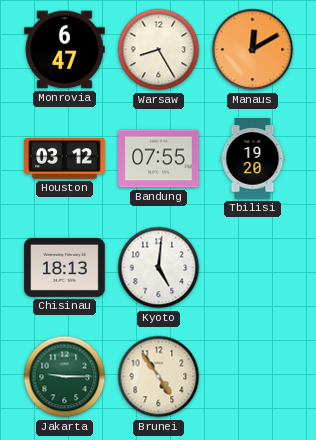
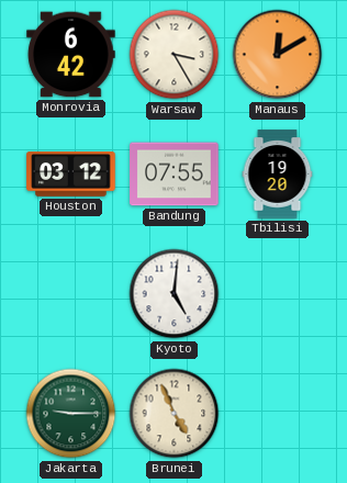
Monrovia: 6:47 -> 6:42
Warsaw: 8:25 -> 3:25
Chisinau: 18:13 -> none
Brunei: 4:54 -> 4:56
